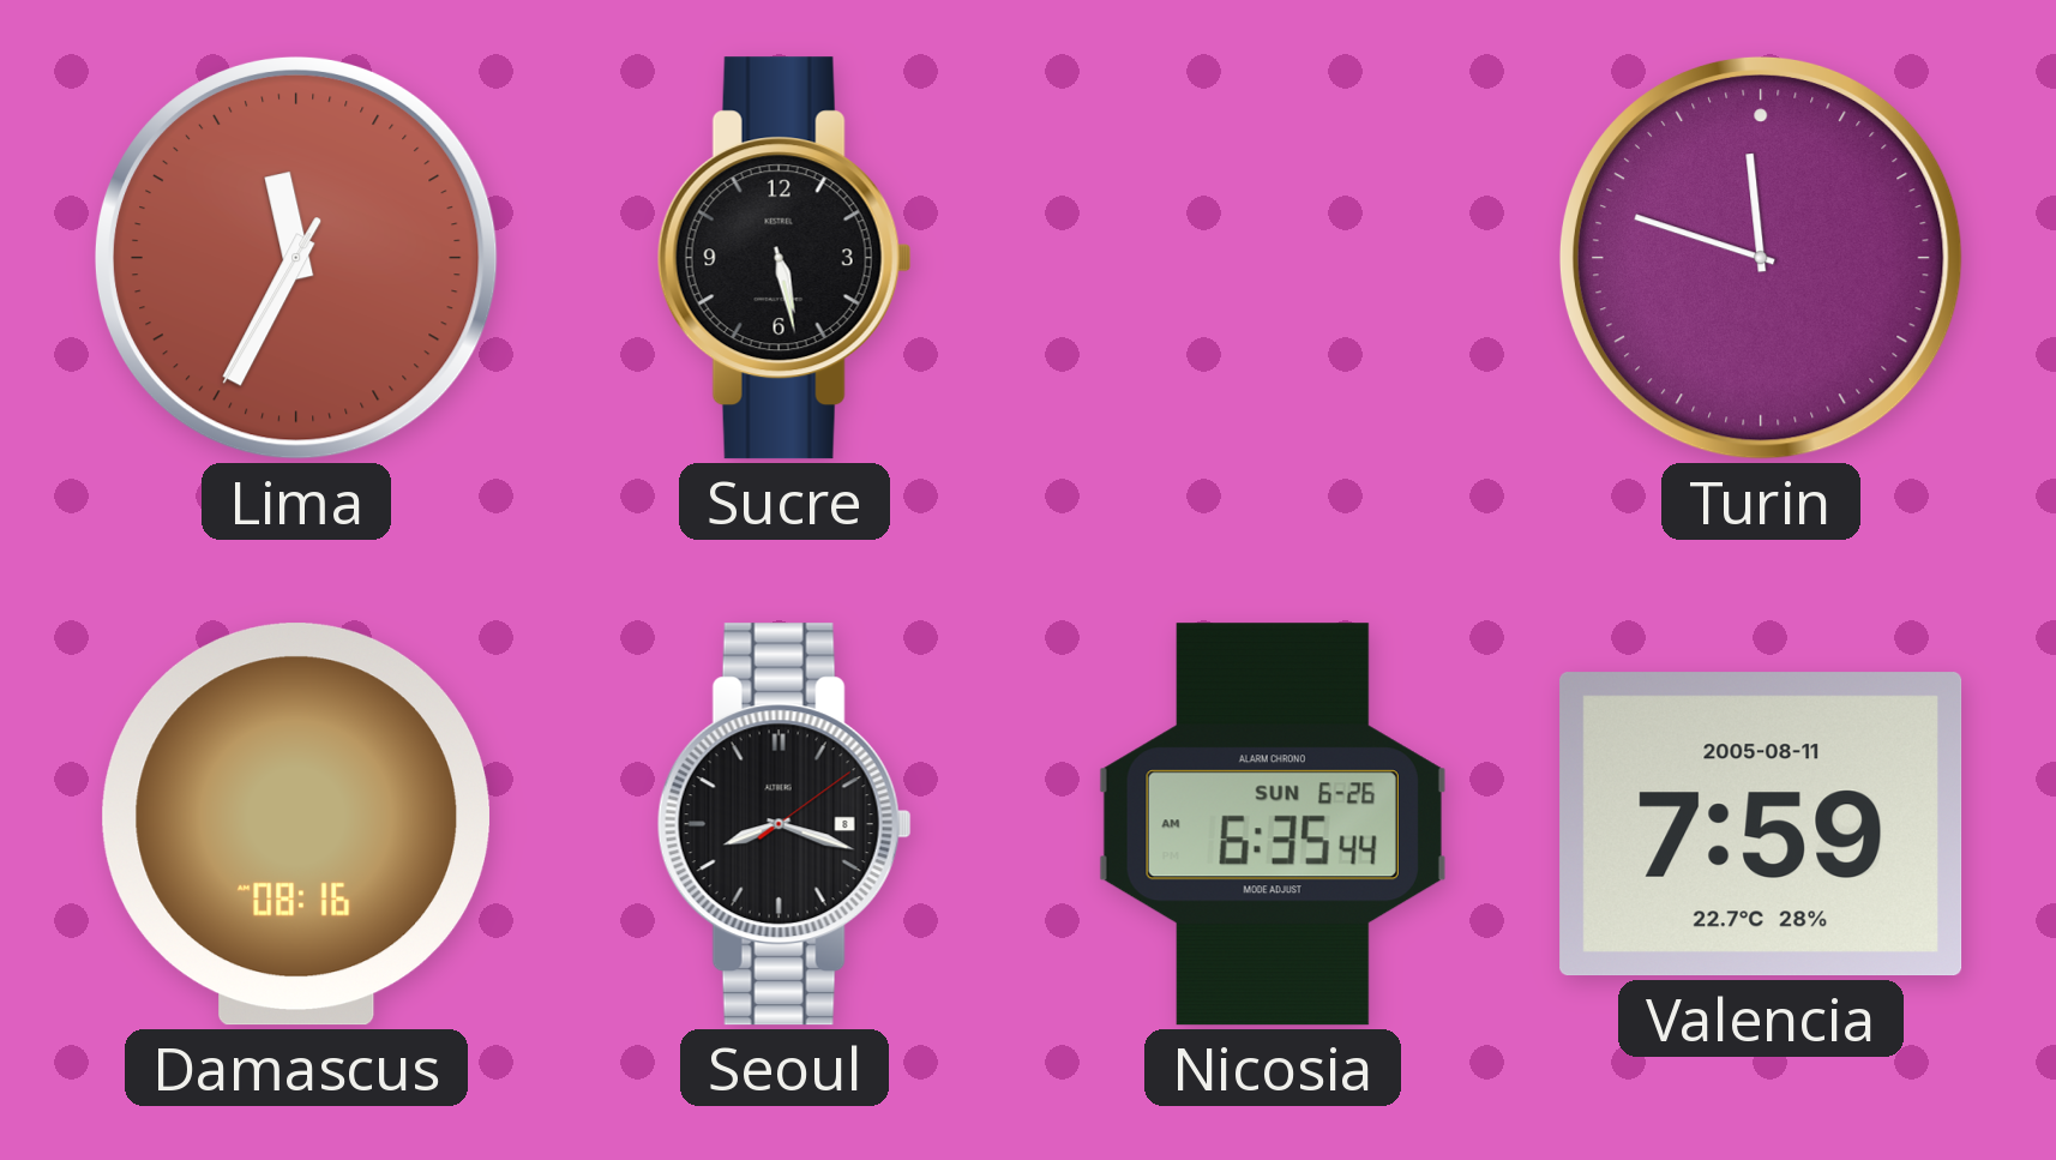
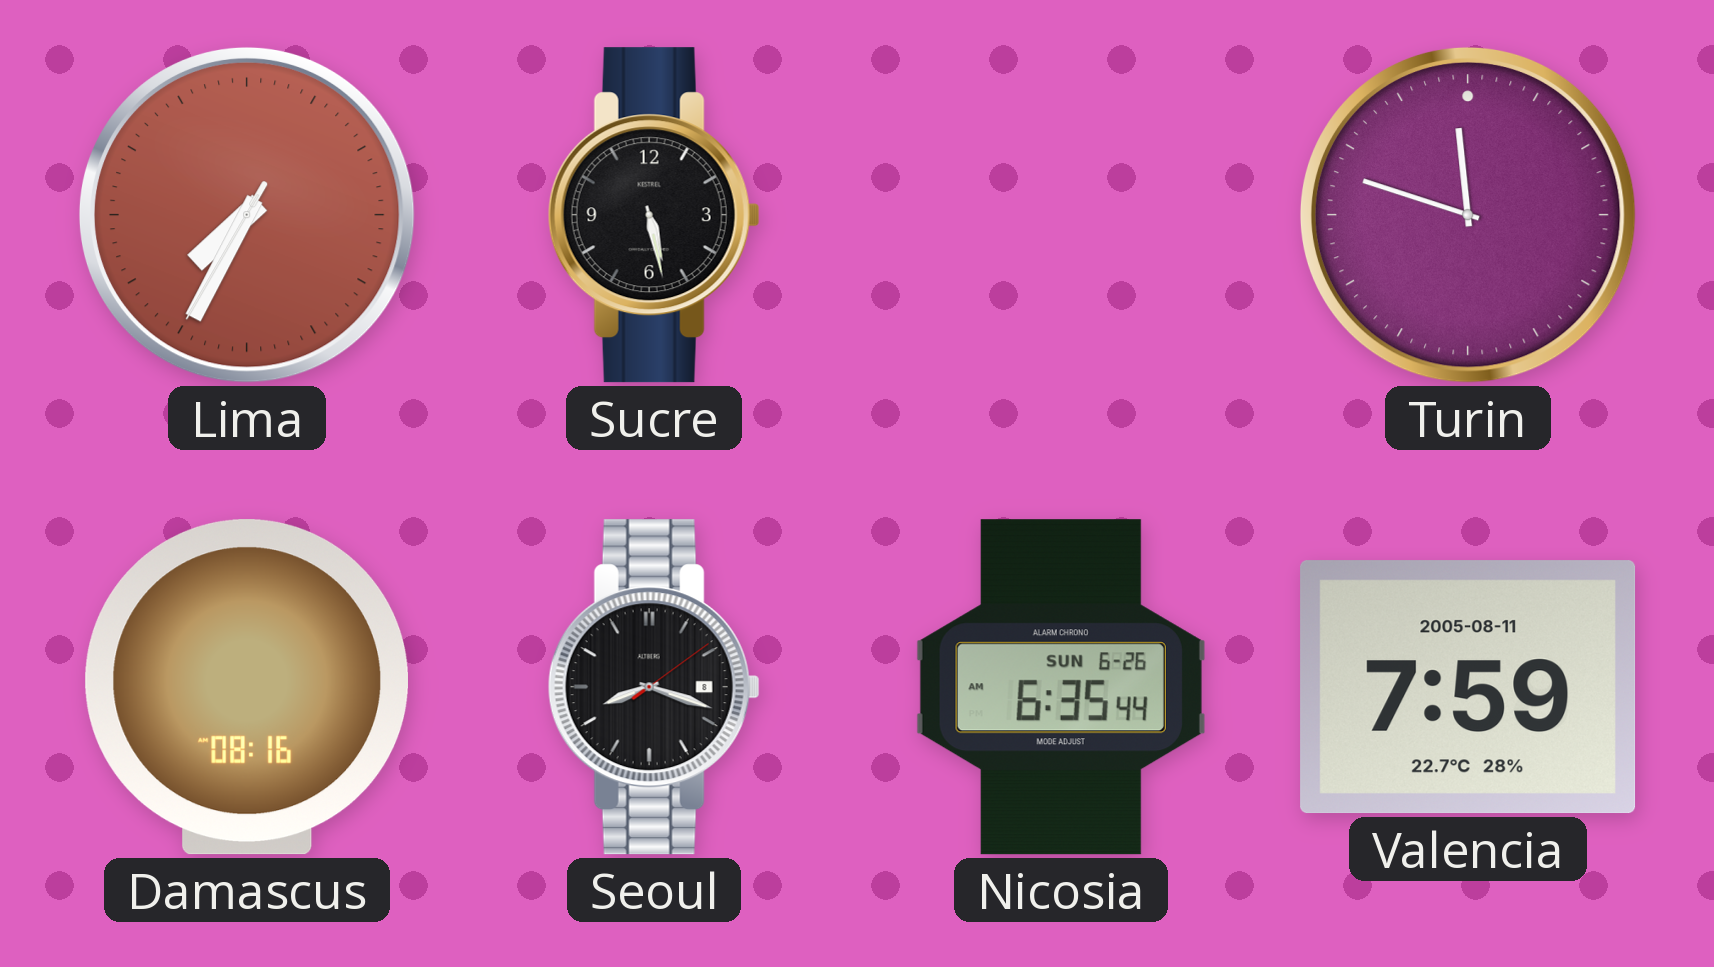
Lima: 11:34 -> 7:34
